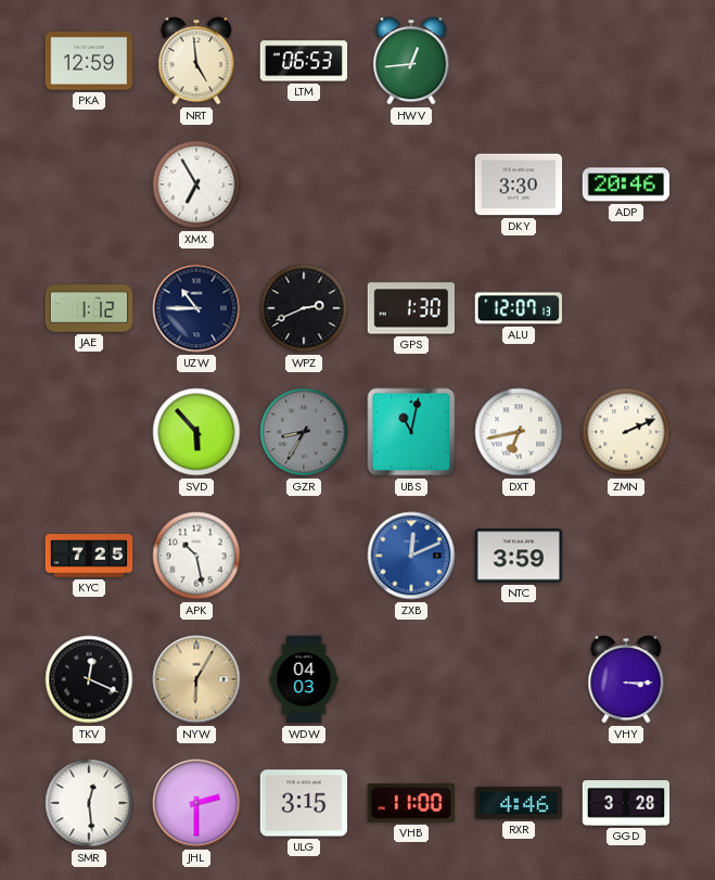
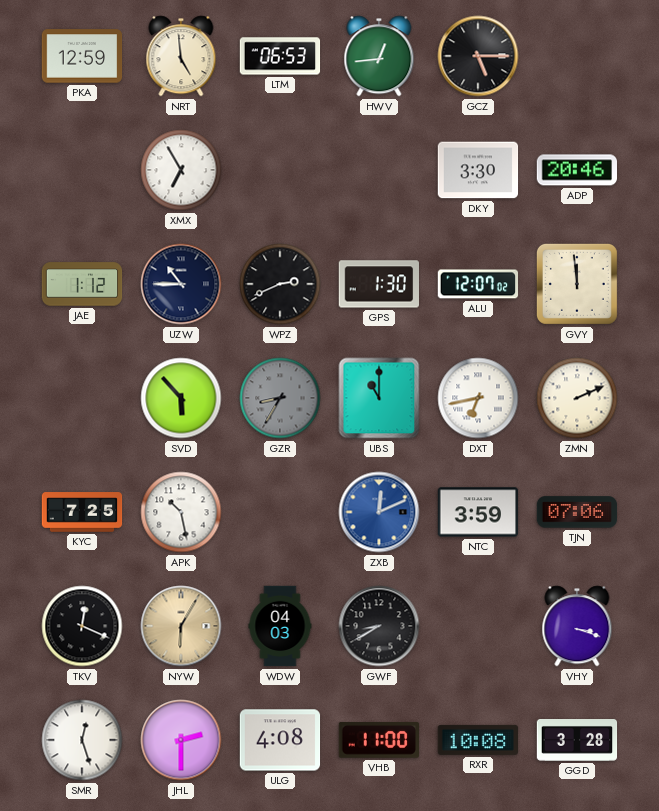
GCZ: none -> 5:15
ALU: 12:07:13 -> 12:07:02
GVY: none -> 11:59
UBS: 11:02 -> 11:00
TJN: none -> 07:06
GWF: none -> 8:40
VHY: 3:15 -> 3:18
SMR: 12:29 -> 12:27
ULG: 3:15 -> 4:08
RXR: 4:46 -> 10:08
